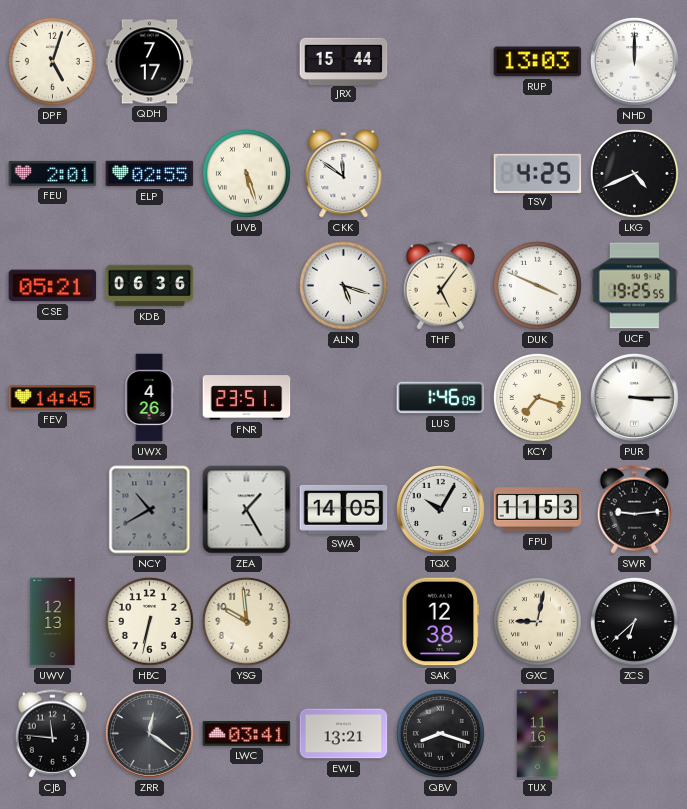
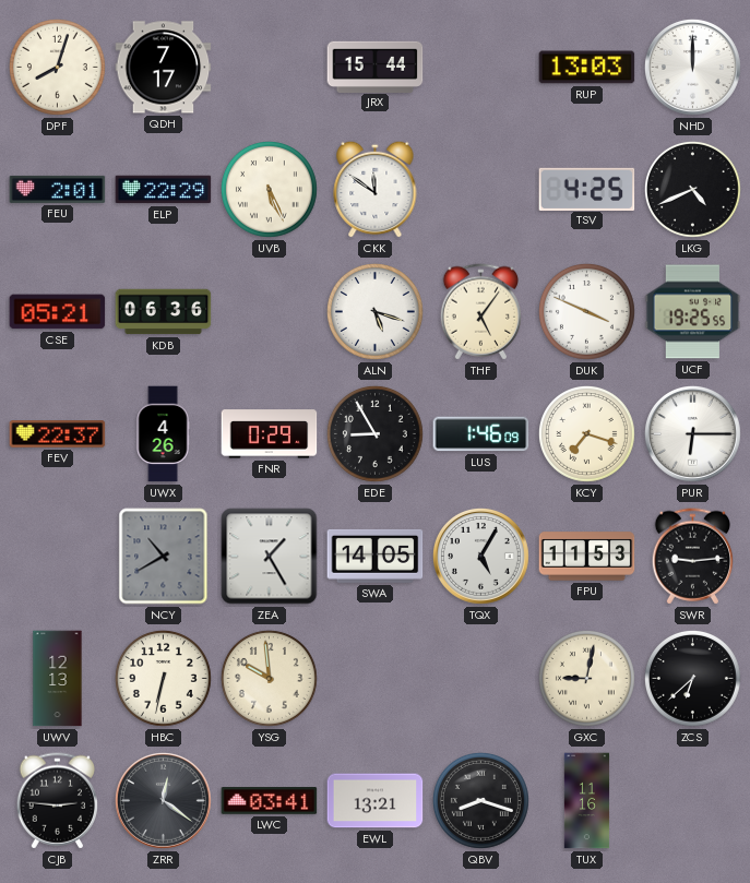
DPF: 5:03 -> 8:03
ELP: 02:55 -> 22:29
UVB: 5:27 -> 5:26
FEV: 14:45 -> 22:37
FNR: 23:51 -> 0:29
EDE: none -> 8:55
PUR: 3:15 -> 6:15
TQX: 10:05 -> 5:05
SAK: 12:38 -> none
CJB: 11:46 -> 2:46
